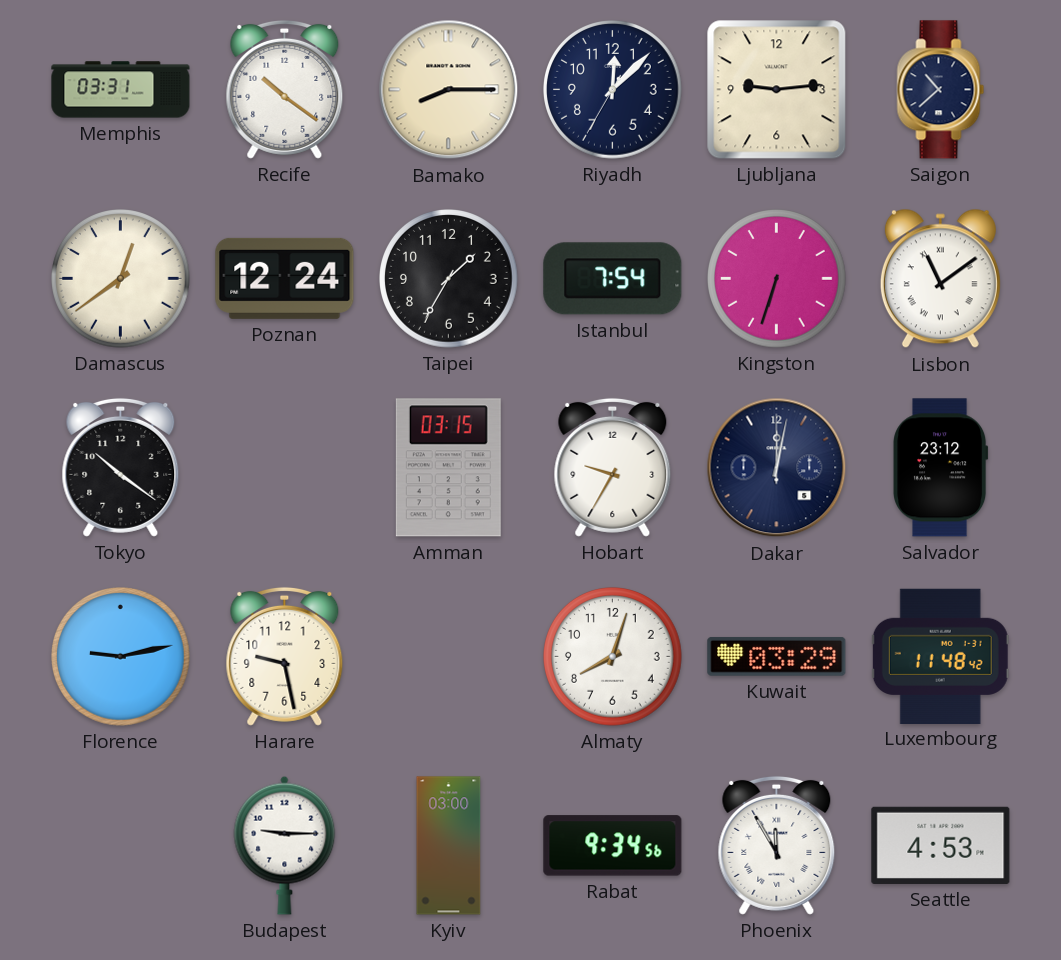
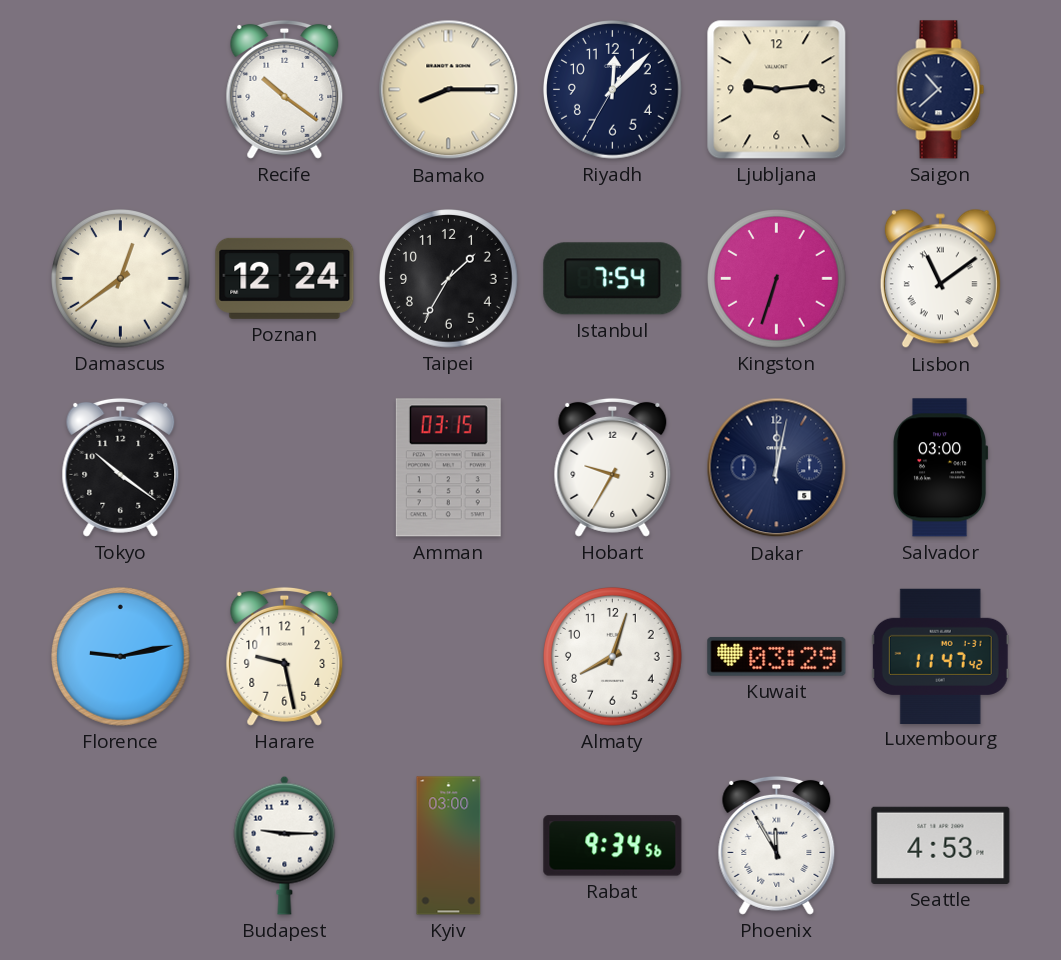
Memphis: 03:31 -> none
Salvador: 23:12 -> 03:00
Luxembourg: 11:48 -> 11:47
